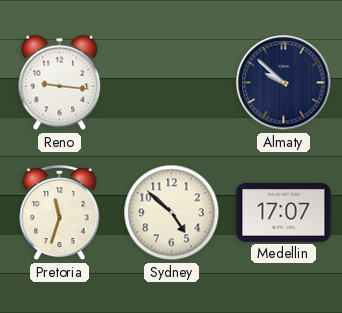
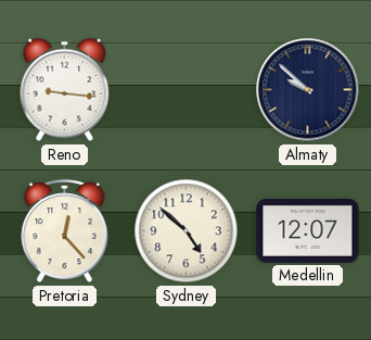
Pretoria: 11:33 -> 12:23
Medellin: 17:07 -> 12:07
